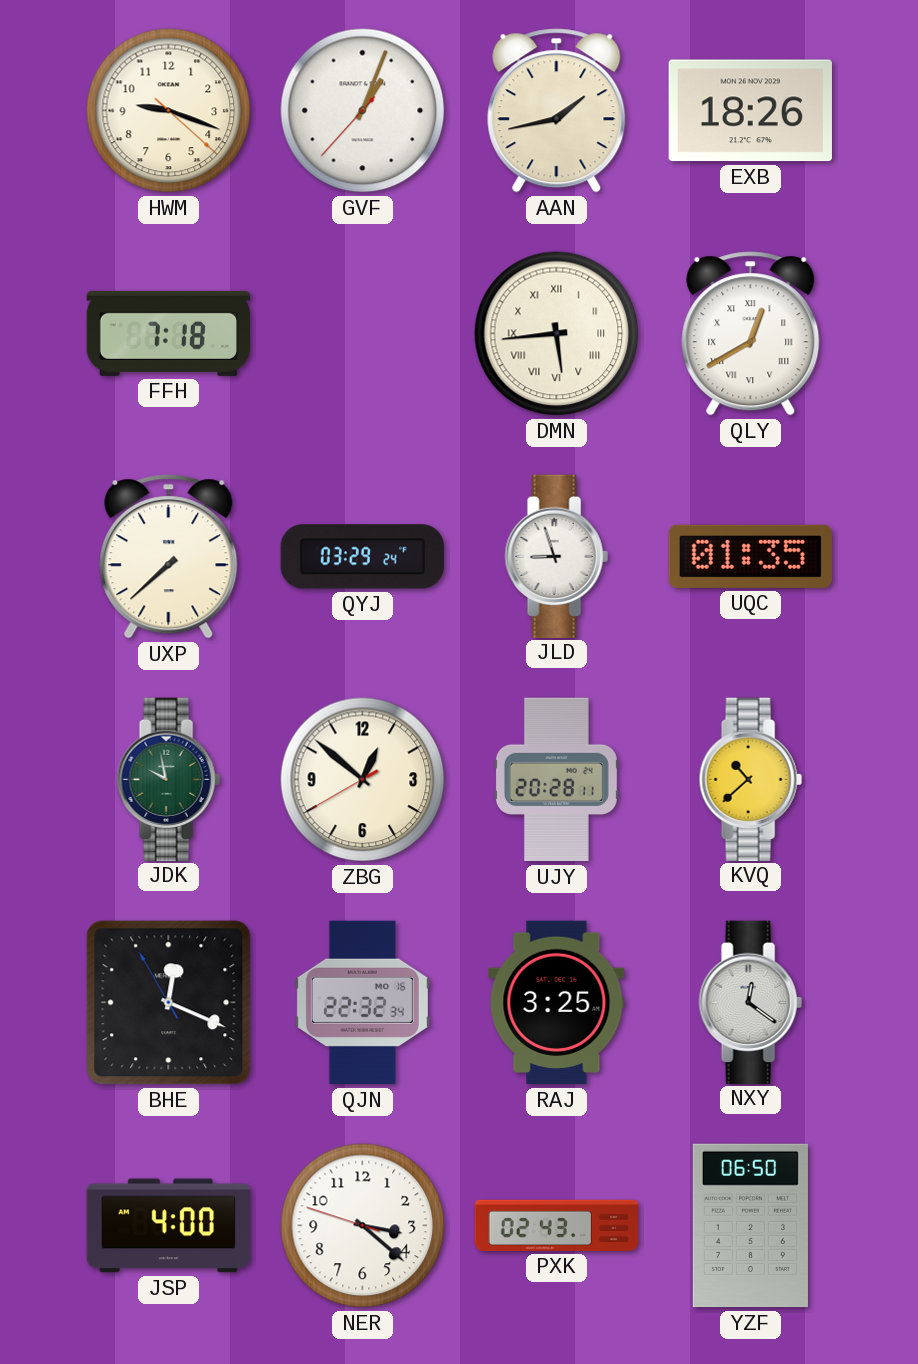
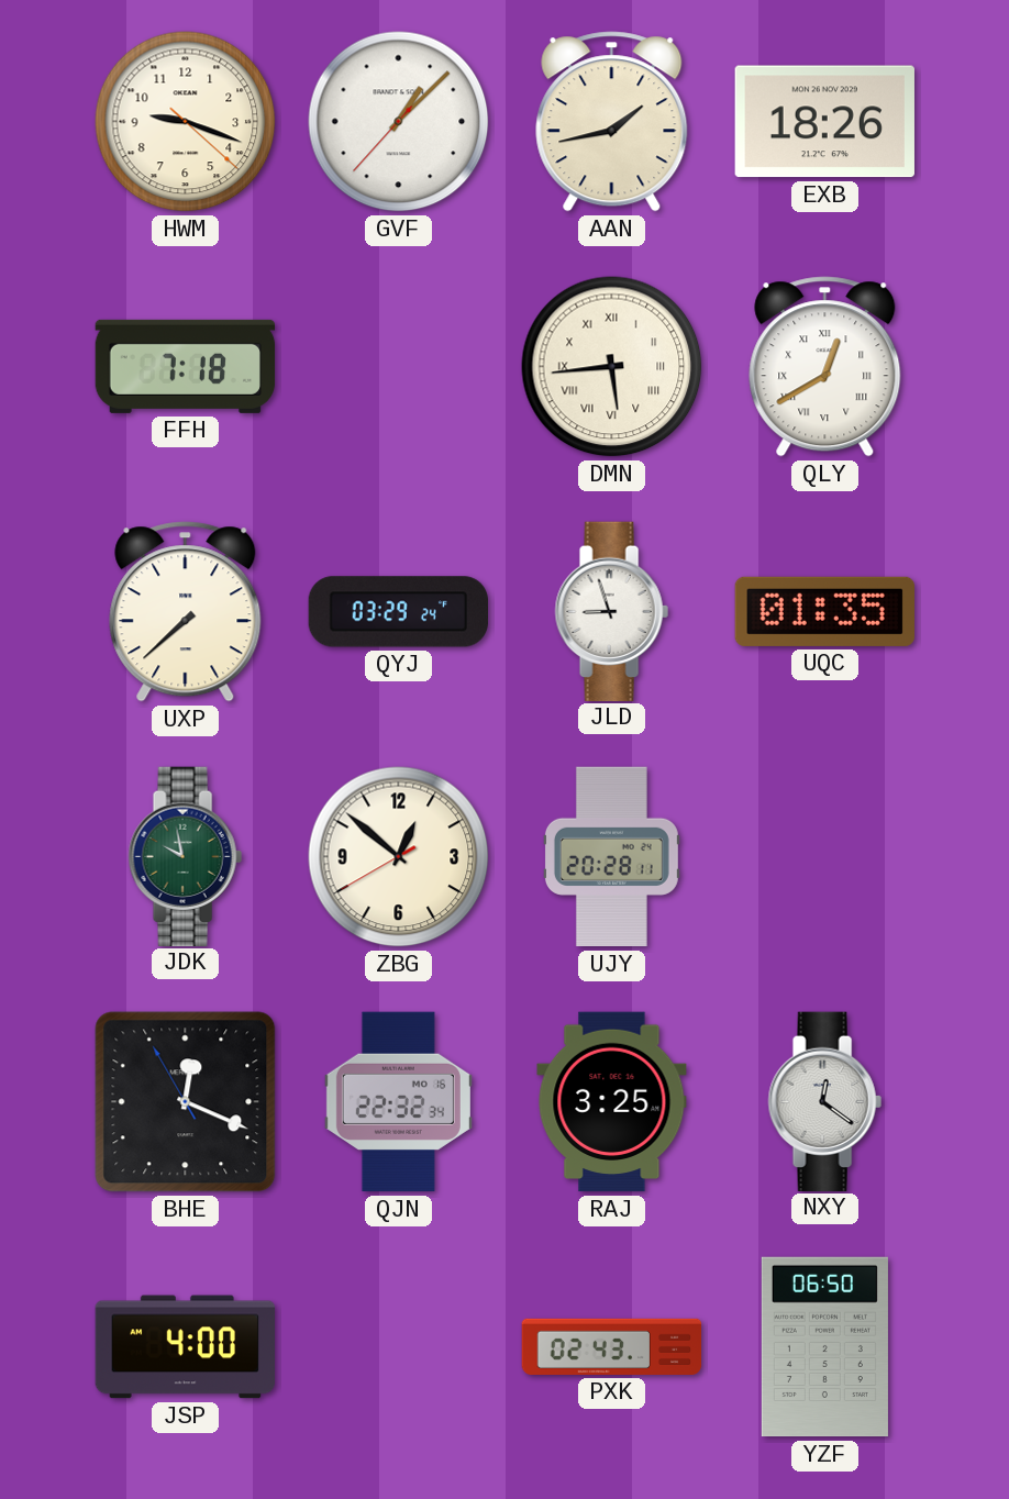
GVF: 1:03 -> 1:07
KVQ: 10:38 -> none
NER: 3:21 -> none
